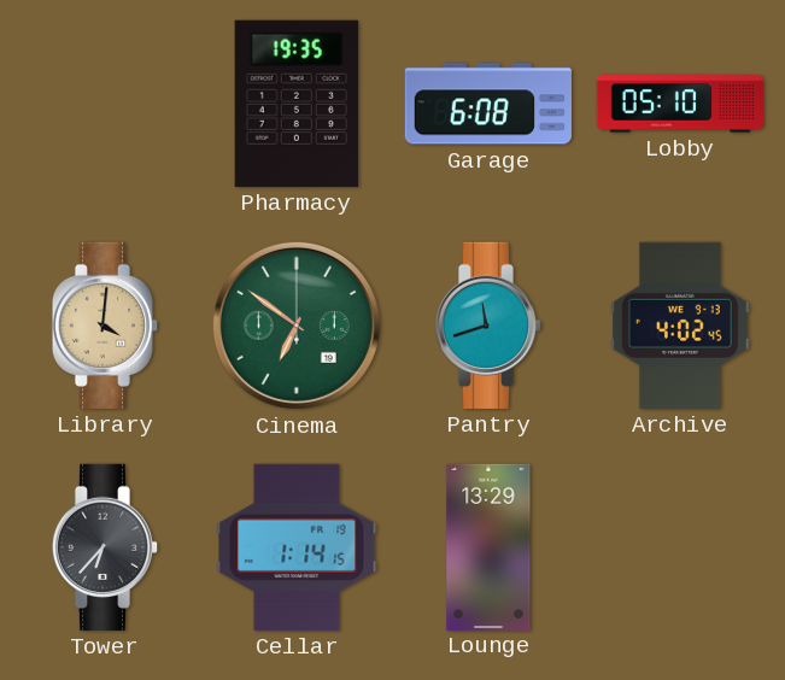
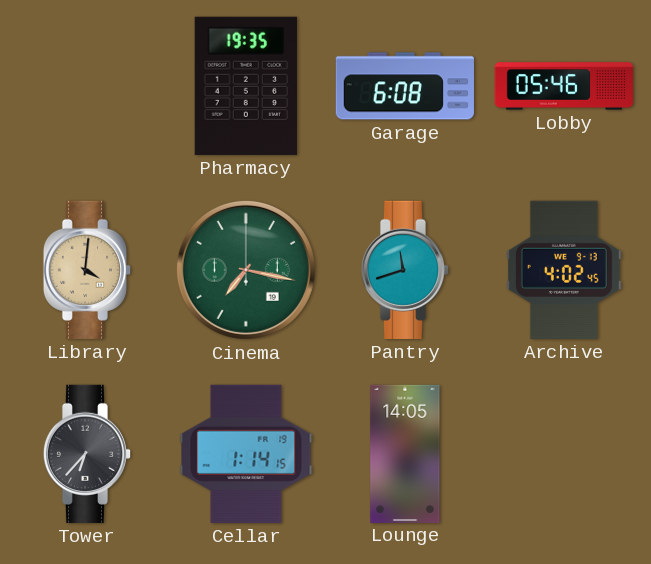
Lobby: 05:10 -> 05:46
Cinema: 6:51 -> 7:17
Lounge: 13:29 -> 14:05
